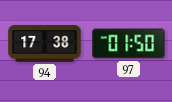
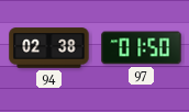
94: 17:38 -> 02:38
